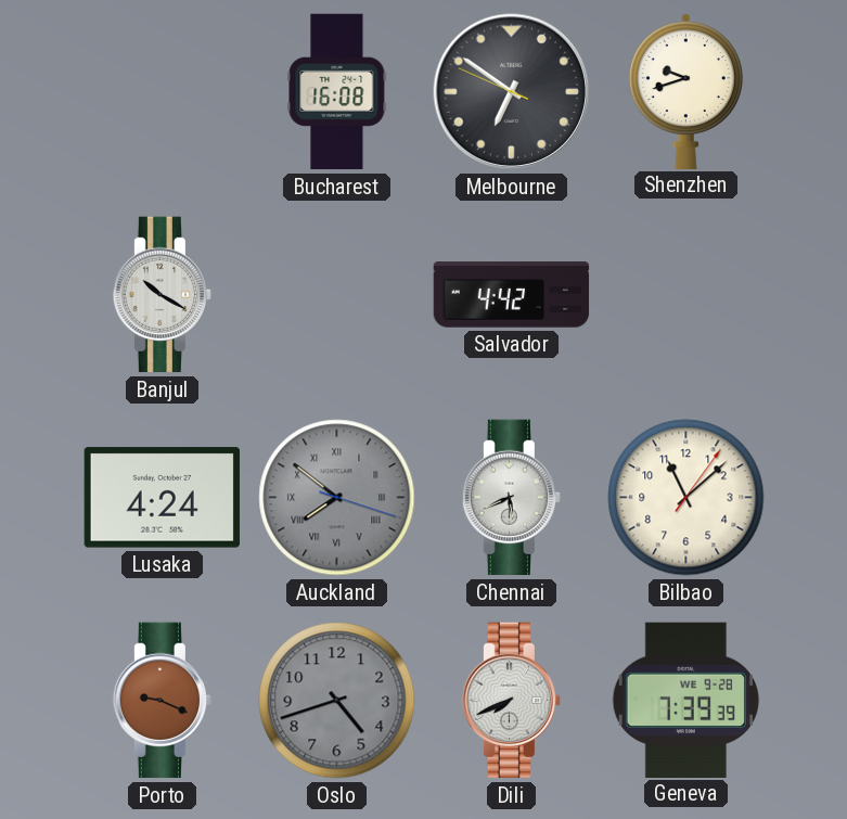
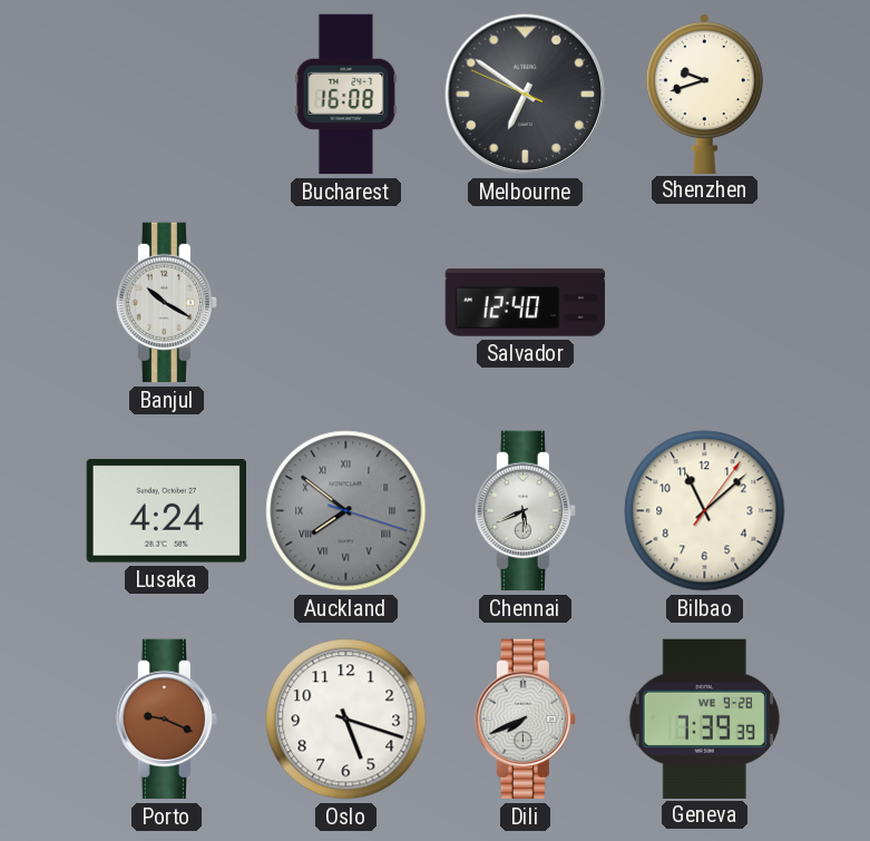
Salvador: 4:42 -> 12:40
Oslo: 4:42 -> 5:18
Oslo dial: grey -> white
